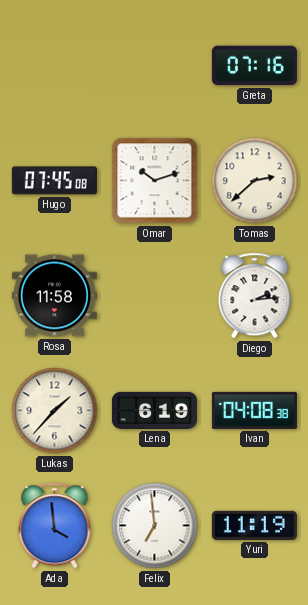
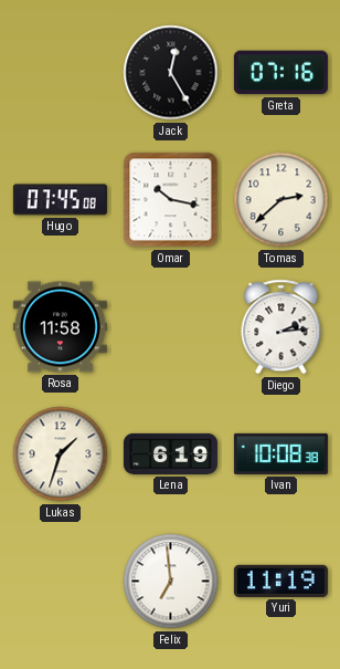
Jack: none -> 12:25
Omar: 10:12 -> 10:17
Lukas: 1:37 -> 1:33
Ivan: 04:08 -> 10:08
Ada: 3:59 -> none
